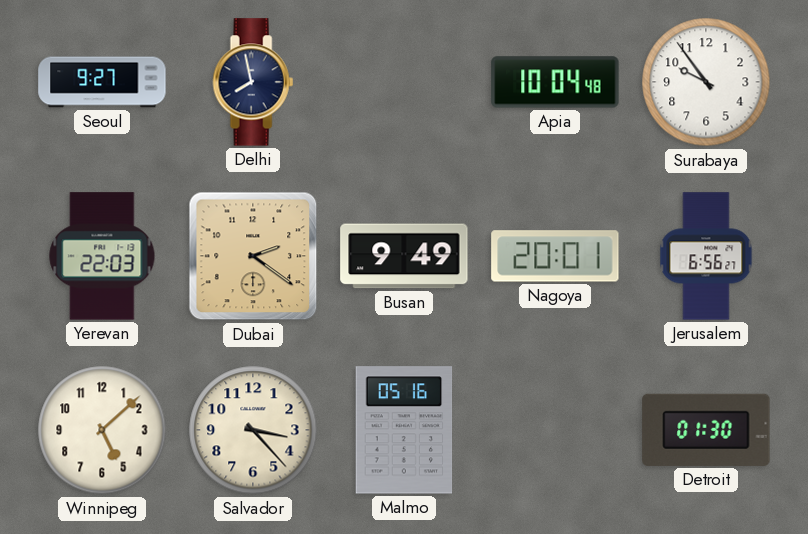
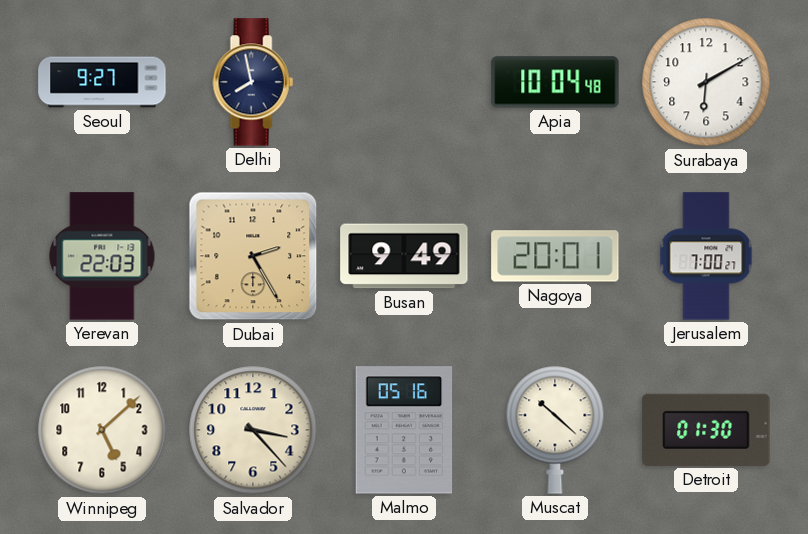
Surabaya: 9:54 -> 6:10
Dubai: 2:21 -> 2:25
Jerusalem: 6:56 -> 7:00
Muscat: none -> 10:22
